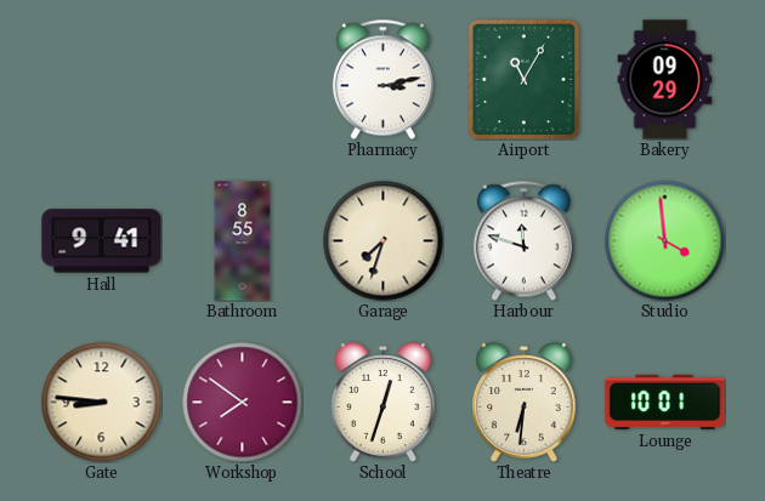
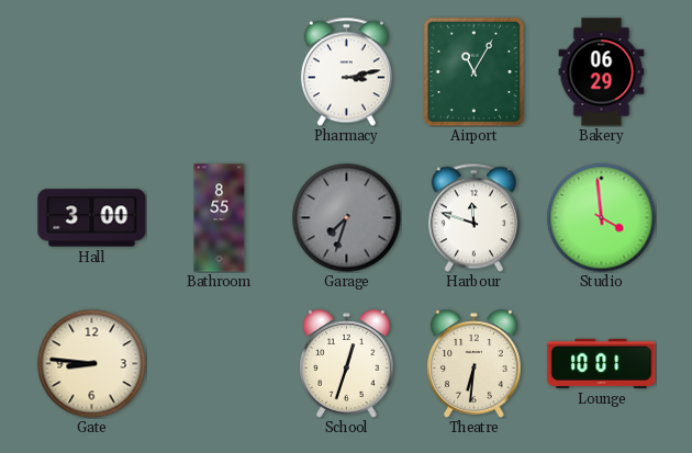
Bakery: 09:29 -> 06:29
Hall: 9:41 -> 3:00
Garage dial: cream -> grey
Workshop: 7:51 -> none
